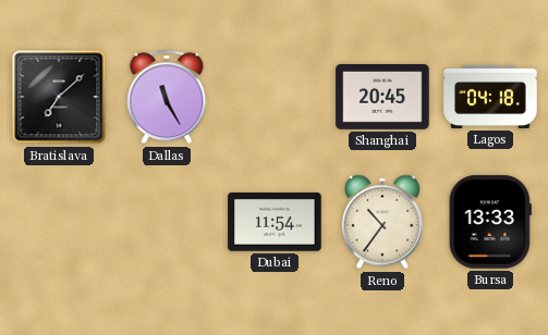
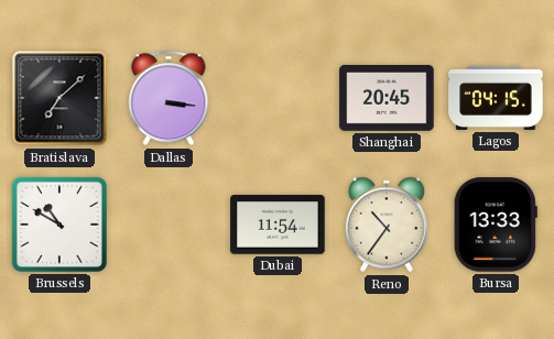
Dallas: 11:25 -> 3:16
Lagos: 04:18 -> 04:15
Brussels: none -> 10:50
